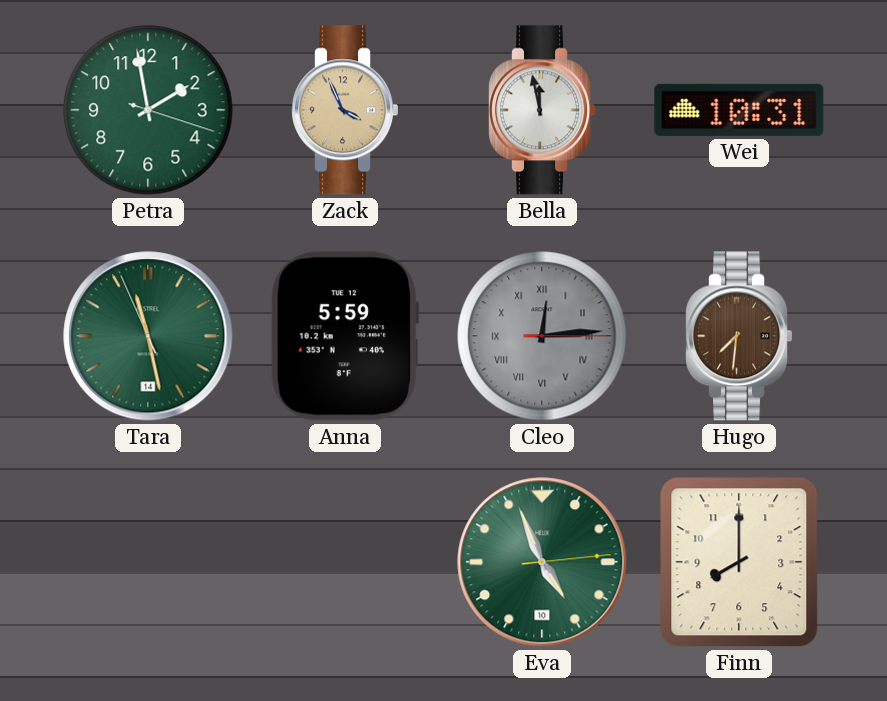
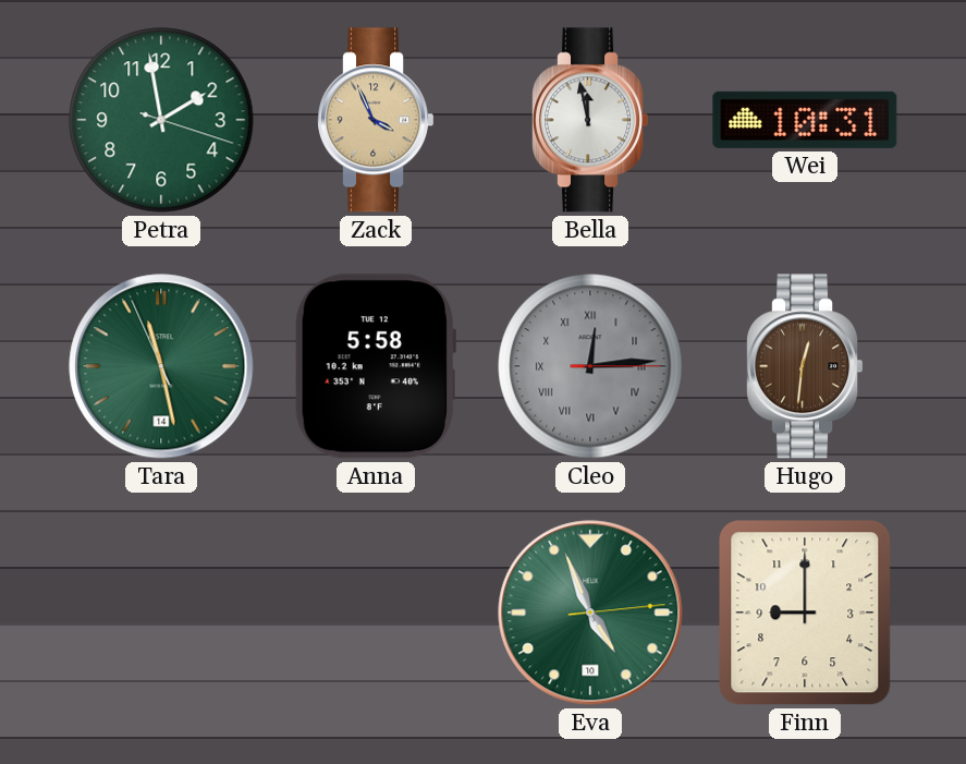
Anna: 5:59 -> 5:58
Hugo: 7:31 -> 12:31
Finn: 8:00 -> 9:00
